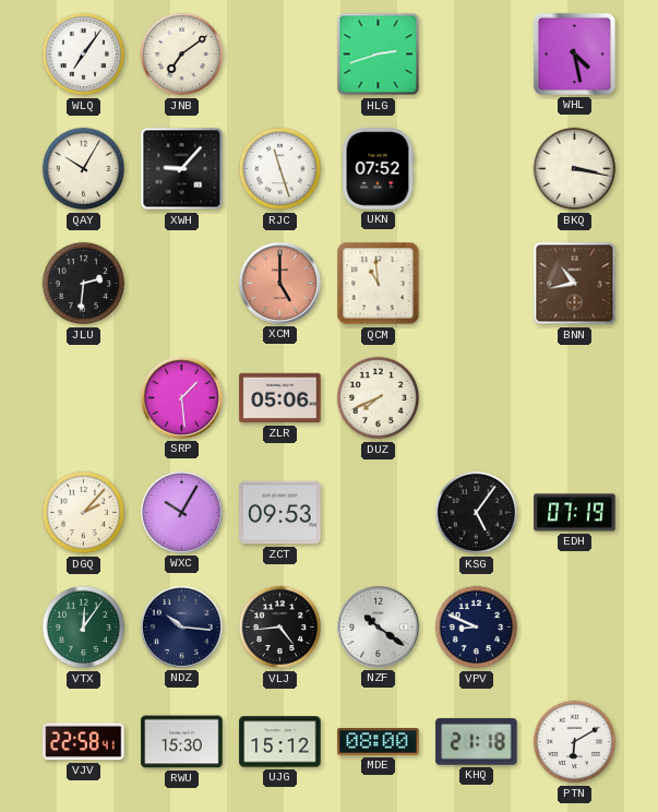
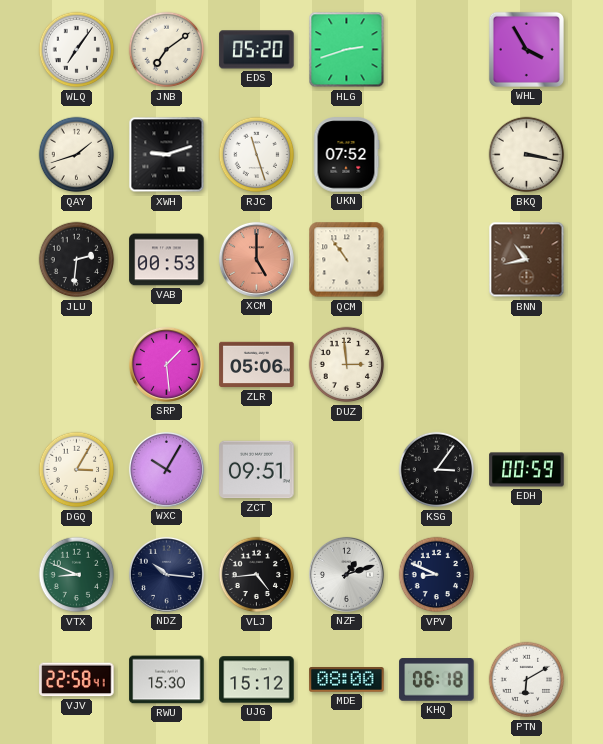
EDS: none -> 05:20
WHL: 4:28 -> 3:55
QAY: 10:05 -> 1:42
XWH: 9:07 -> 9:12
VAB: none -> 00:53
QCM: 10:59 -> 10:54
DUZ: 7:41 -> 2:59
DGQ: 2:07 -> 3:05
ZCT: 09:53 -> 09:51
KSG: 5:06 -> 3:06
EDH: 07:19 -> 00:59
VTX: 12:06 -> 8:49
NZF: 10:21 -> 1:12
KHQ: 21:18 -> 06:18
